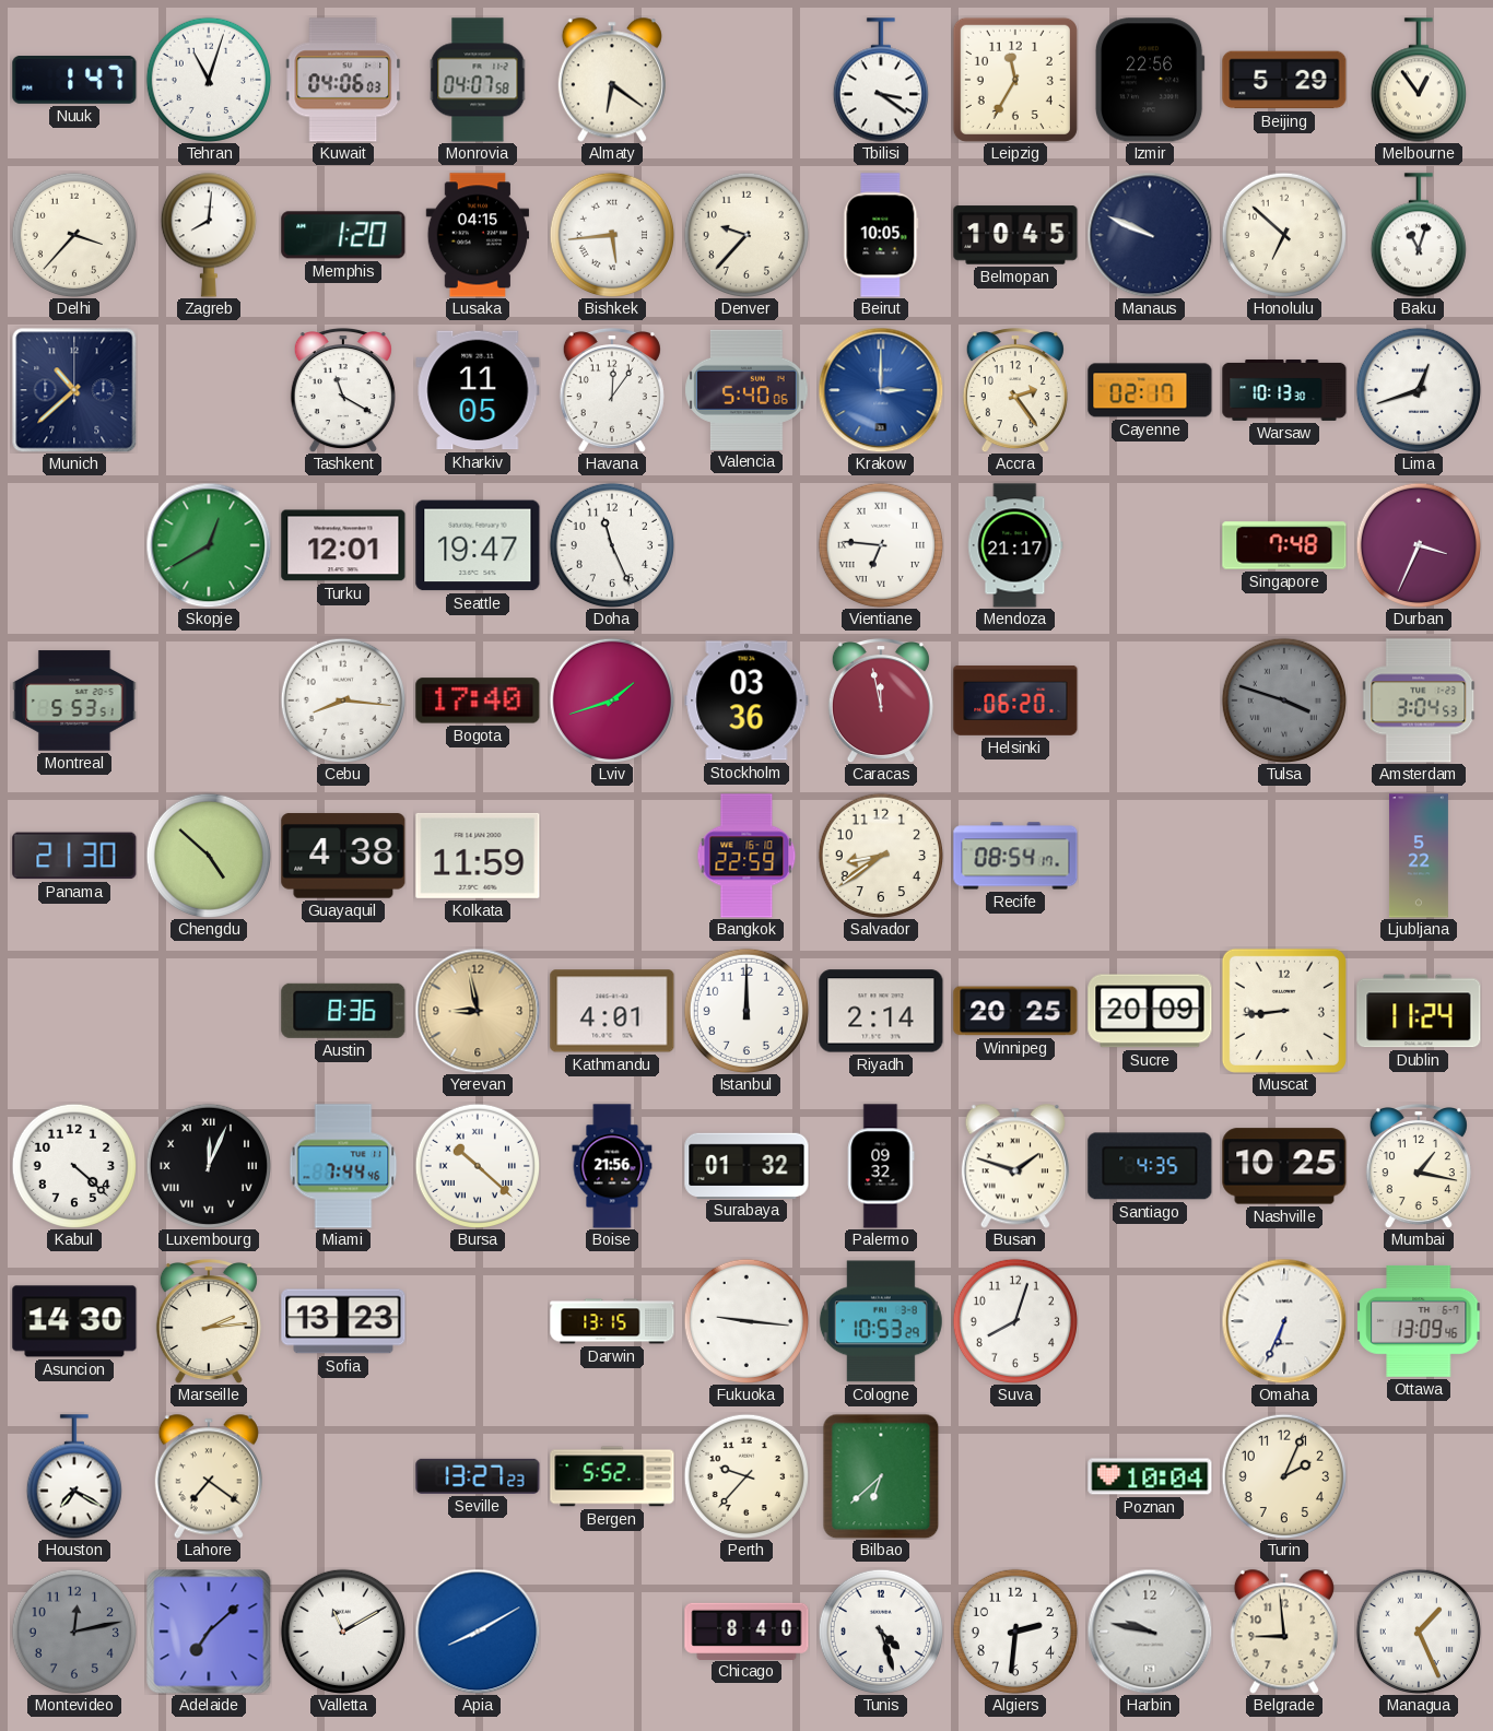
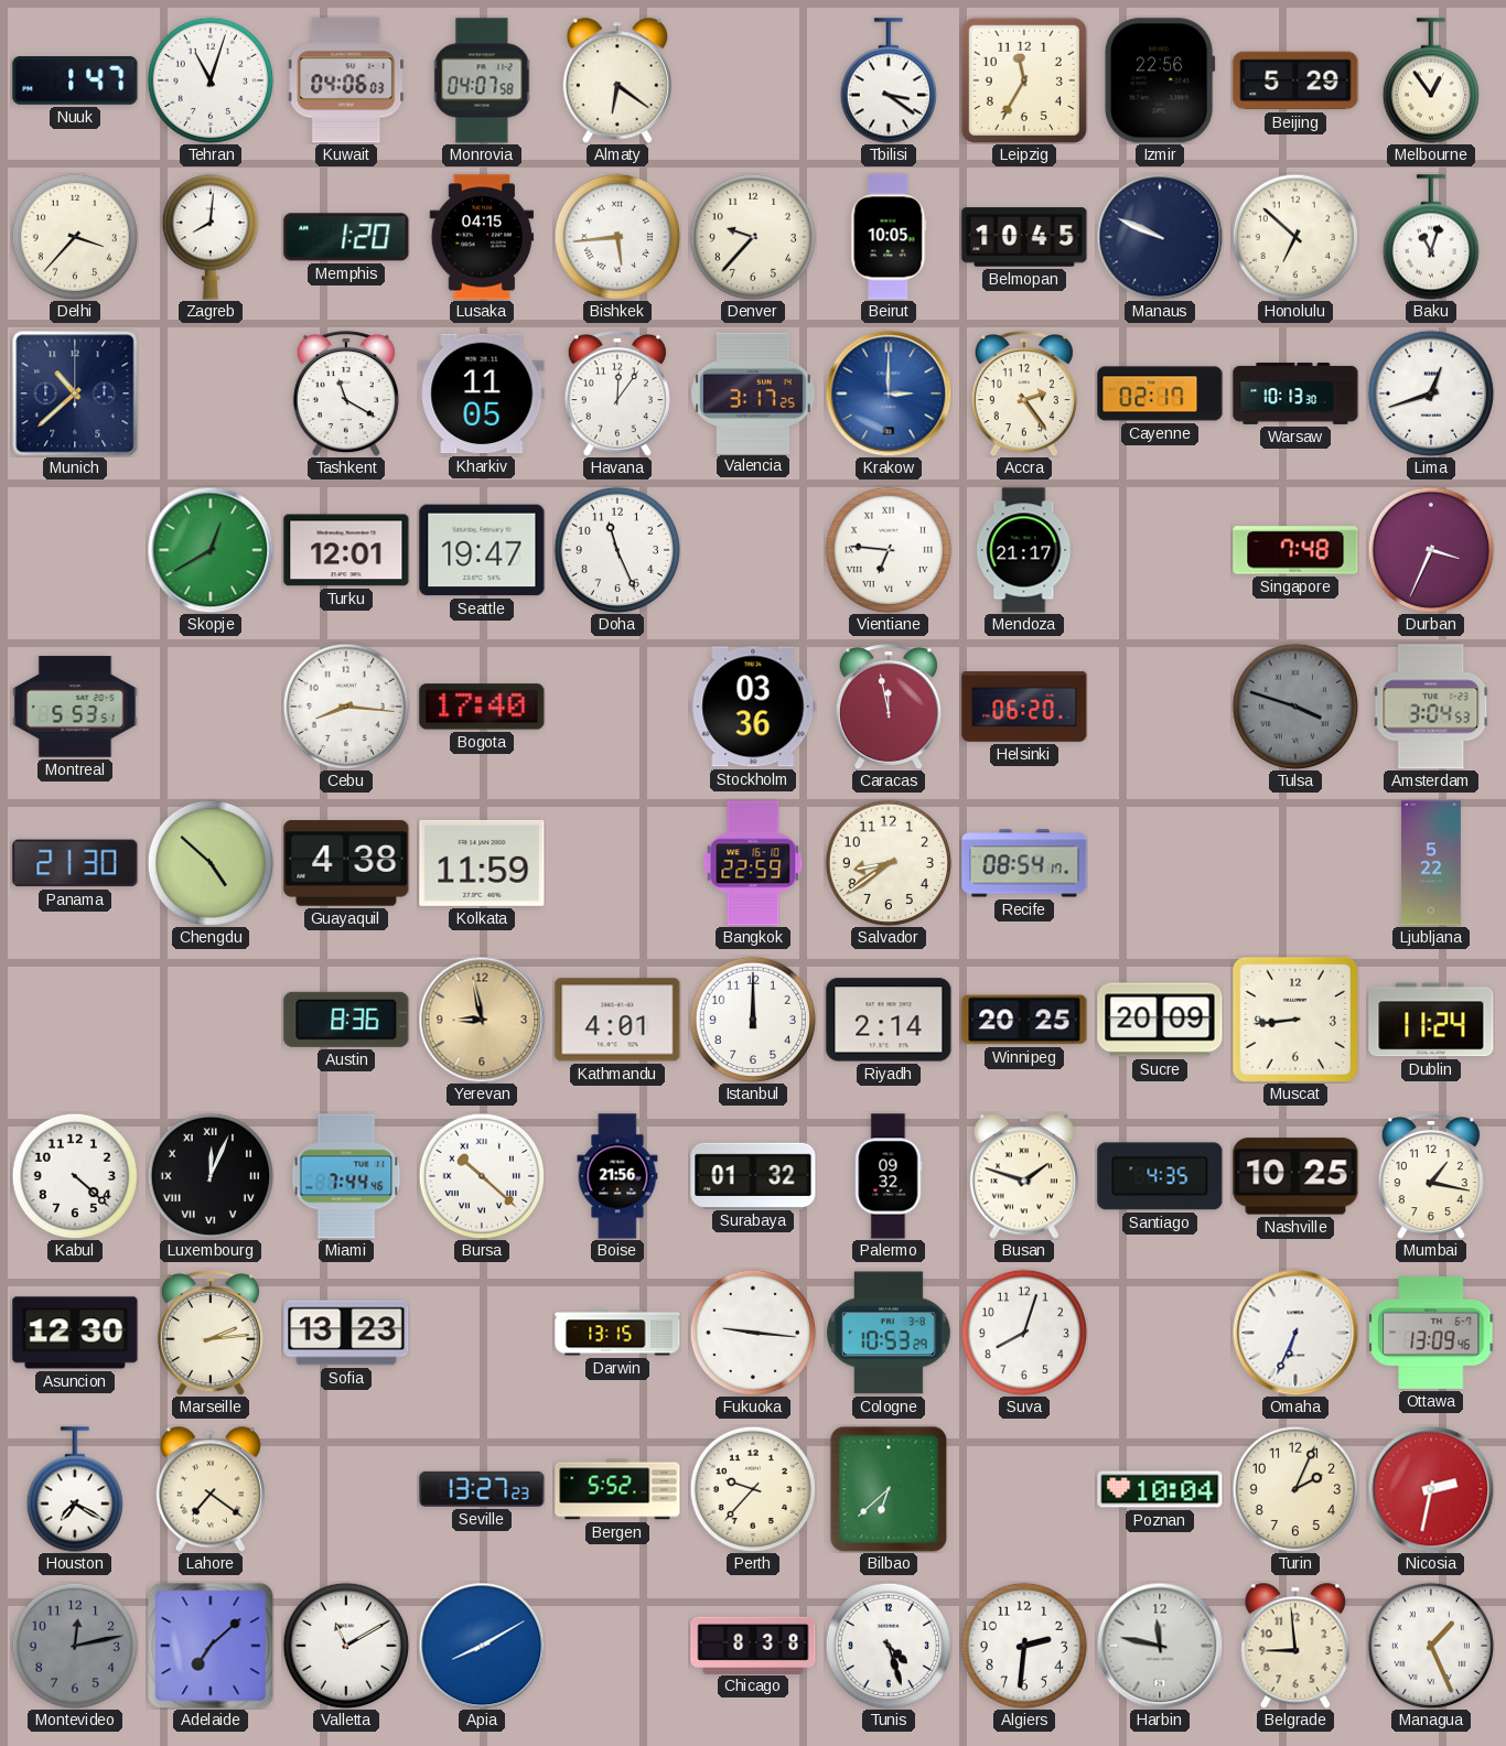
Valencia: 5:40 -> 3:17
Lviv: 1:42 -> none
Asuncion: 14:30 -> 12:30
Nicosia: none -> 2:32
Chicago: 8:40 -> 8:38
Harbin: 9:47 -> 11:47
